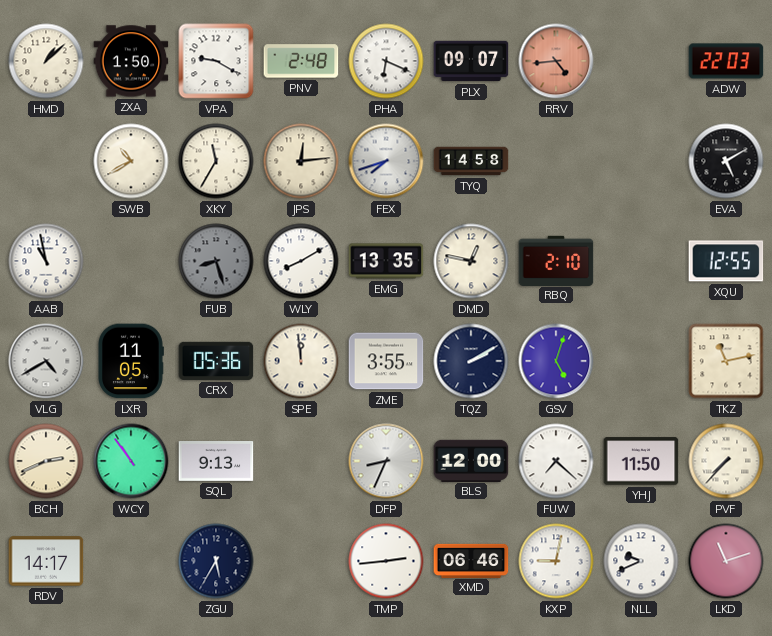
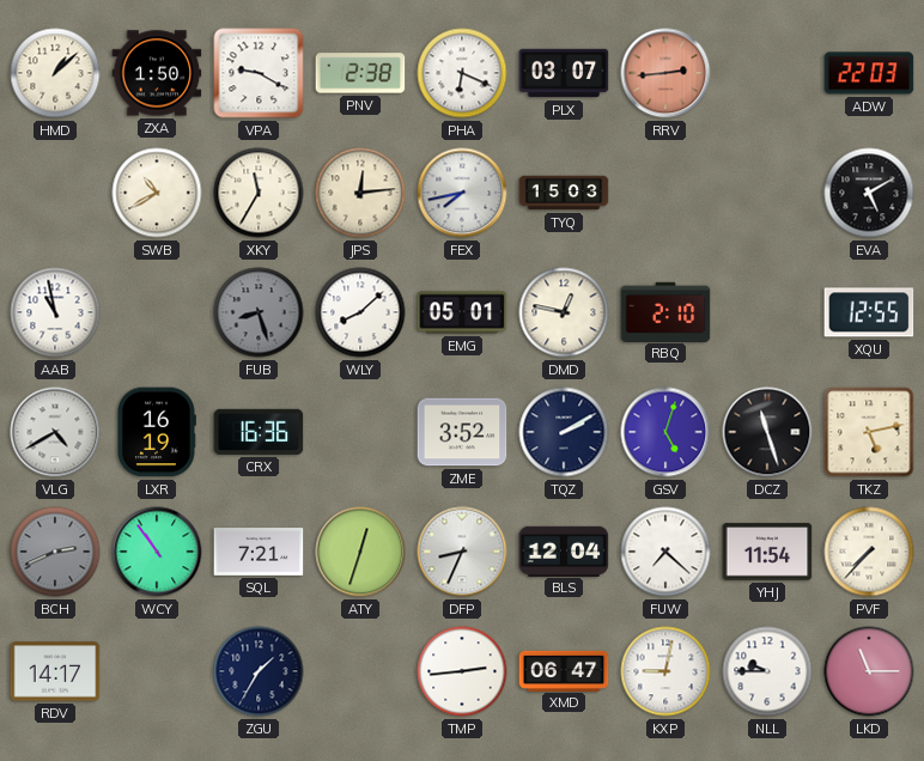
PNV: 2:48 -> 2:38
PLX: 09:07 -> 03:07
RRV: 4:44 -> 2:44
FEX: 7:42 -> 7:43
TYQ: 14:58 -> 15:03
WLY: 8:10 -> 8:08
EMG: 13:35 -> 05:01
LXR: 11:05 -> 16:19
CRX: 05:36 -> 16:36
SPE: 11:59 -> none
ZME: 3:55 -> 3:52
DCZ: none -> 11:27
TKZ: 11:13 -> 5:13
BCH dial: cream -> grey
SQL: 9:13 -> 7:21
ATY: none -> 12:33
BLS: 12:00 -> 12:04
YHJ: 11:50 -> 11:54
ZGU: 5:35 -> 1:35
XMD: 06:46 -> 06:47
NLL: 9:41 -> 9:45
LKD: 11:12 -> 11:15
